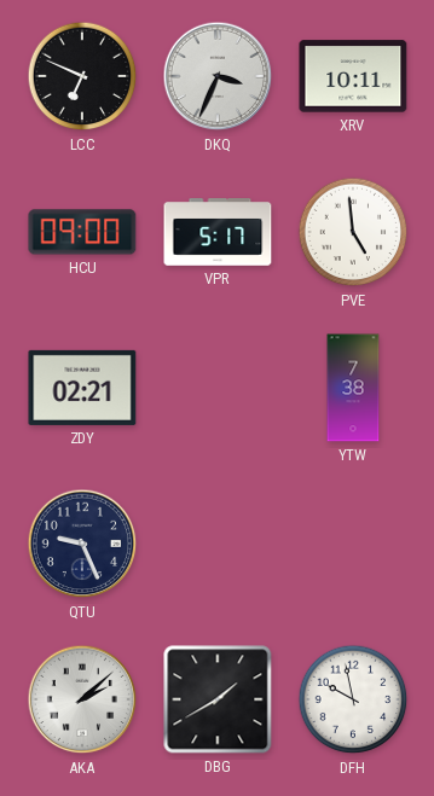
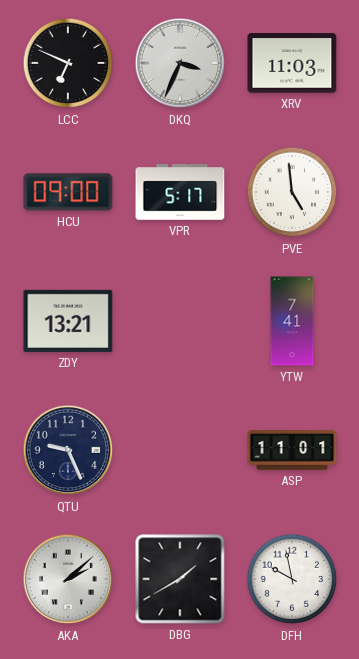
XRV: 10:11 -> 11:03
ZDY: 02:21 -> 13:21
YTW: 7:38 -> 7:41
ASP: none -> 11:01
